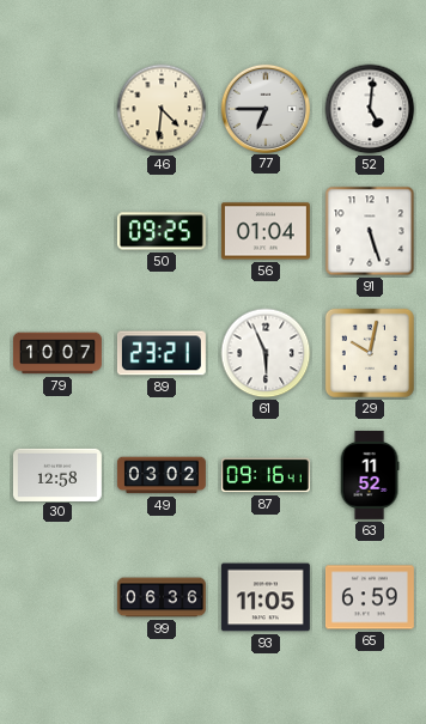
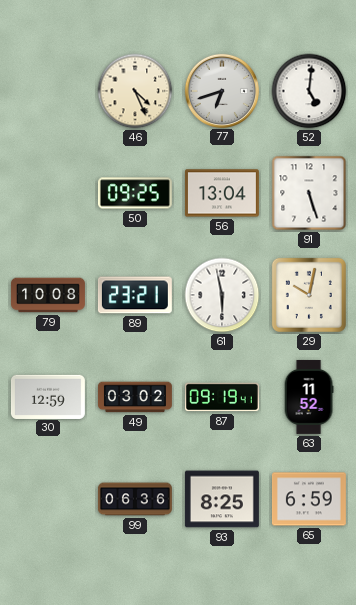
46: 4:31 -> 4:26
77: 6:45 -> 6:42
56: 01:04 -> 13:04
79: 10:07 -> 10:08
61: 5:56 -> 5:58
30: 12:58 -> 12:59
87: 09:16 -> 09:19
93: 11:05 -> 8:25
